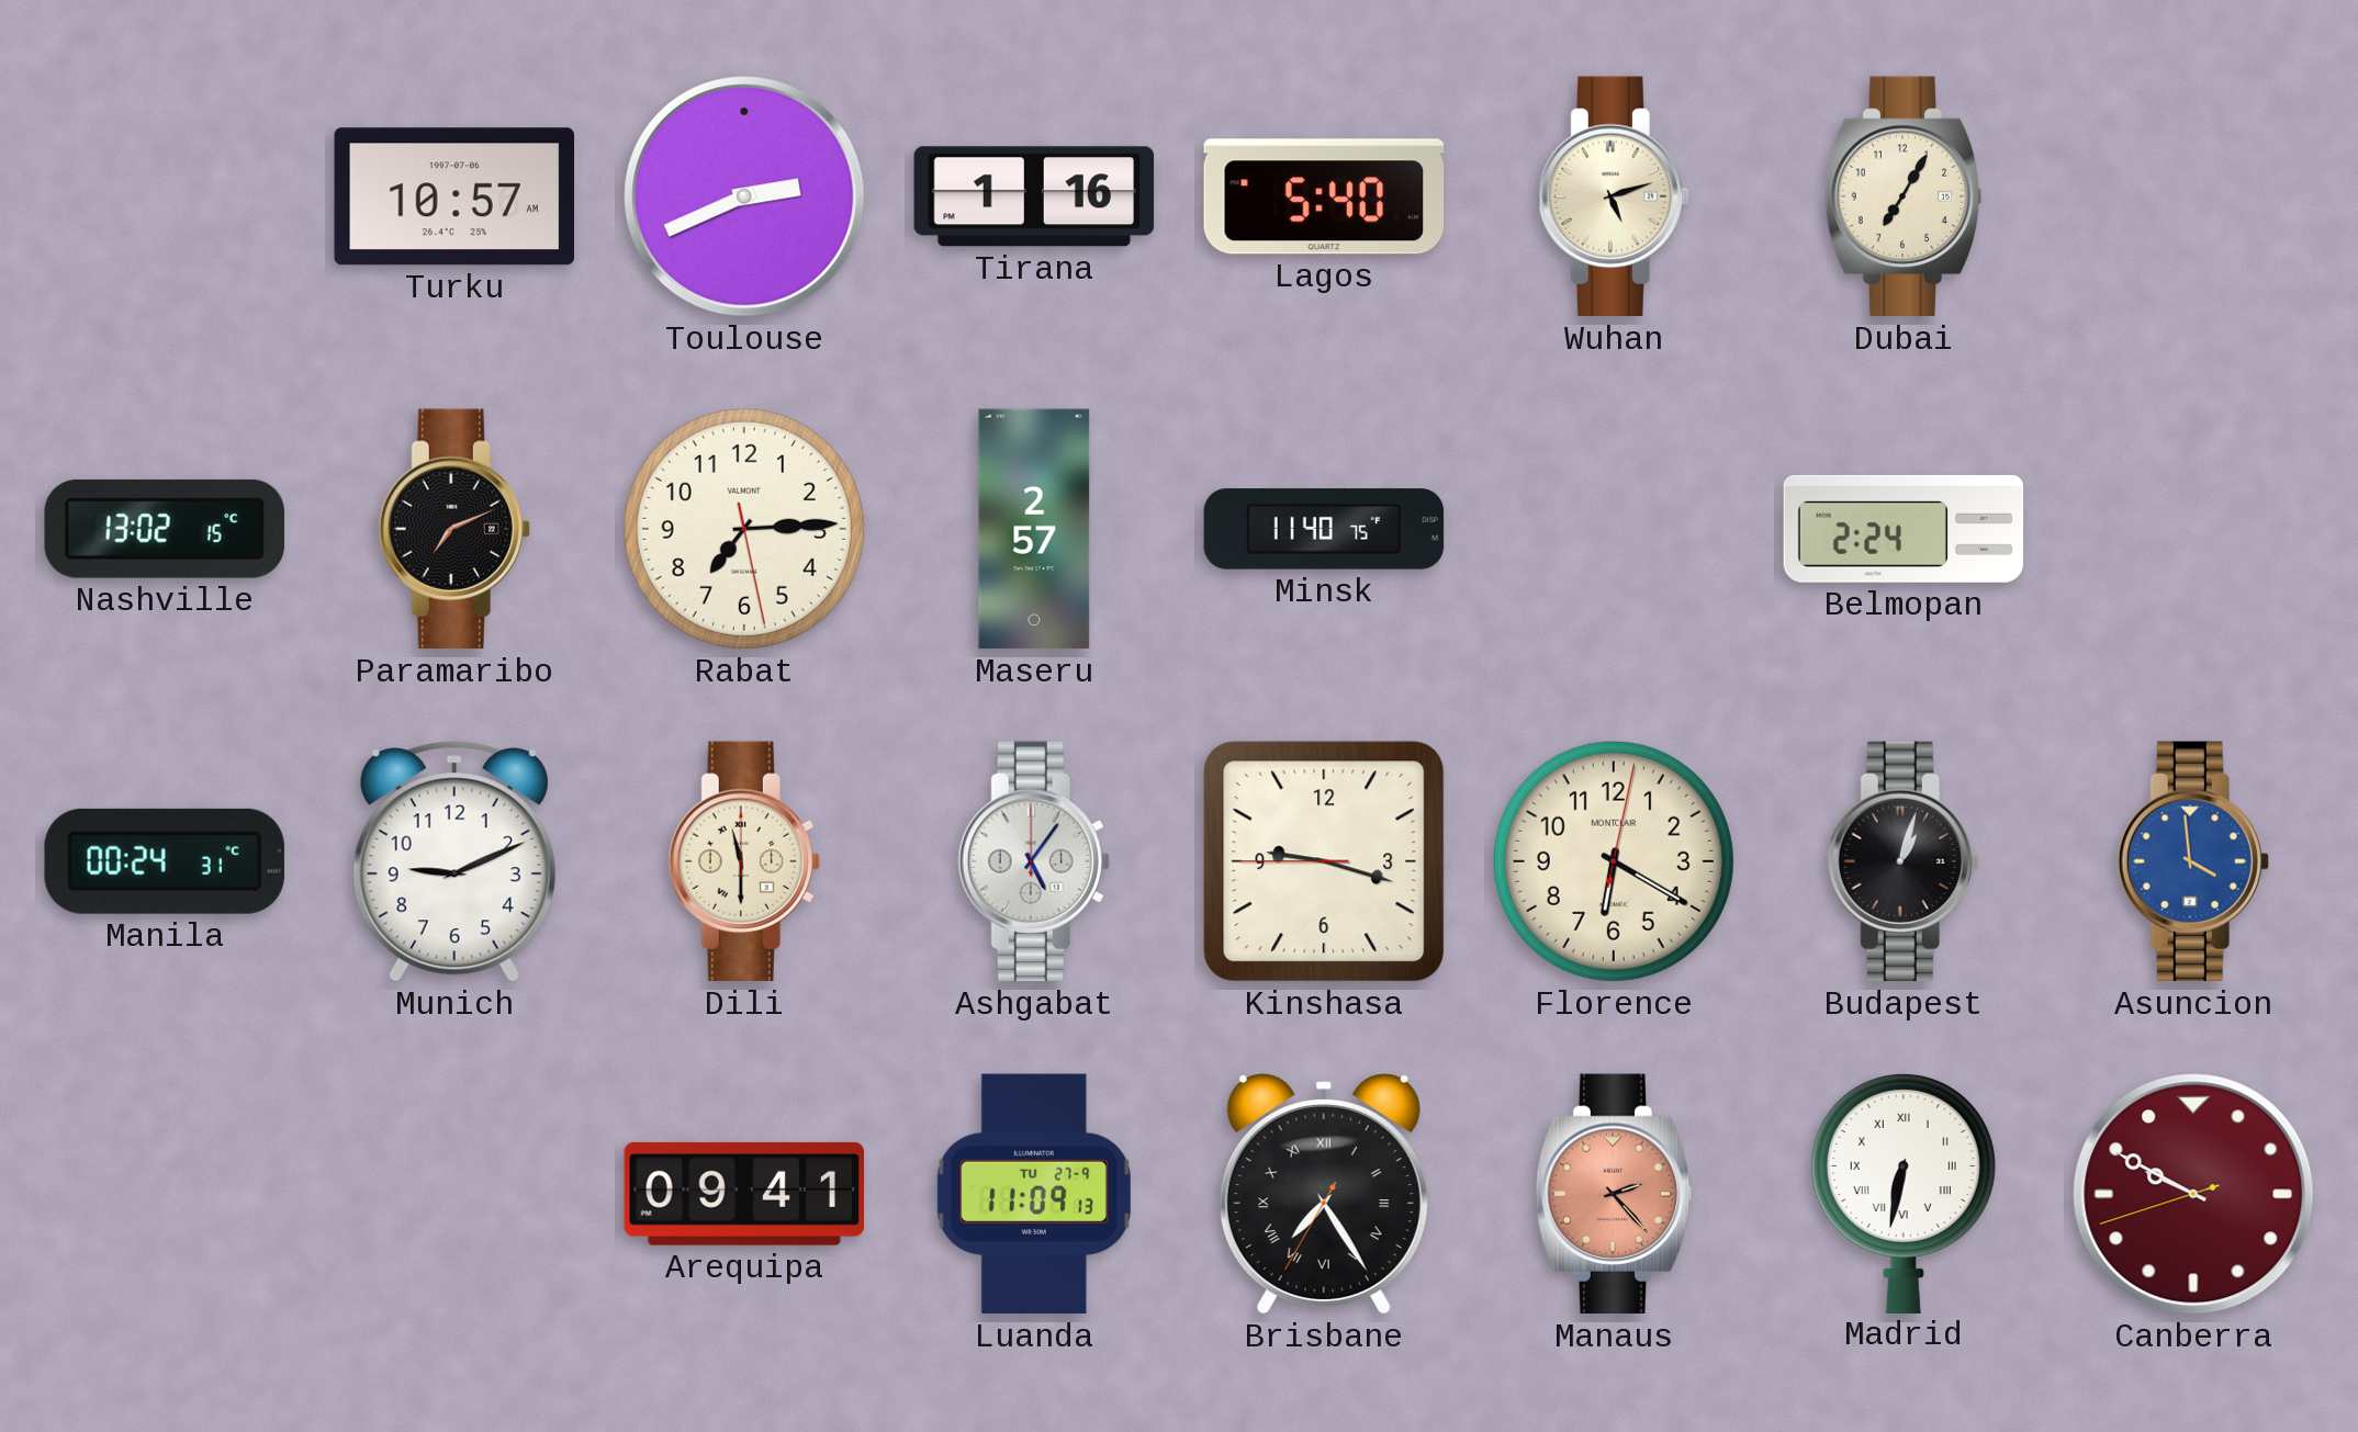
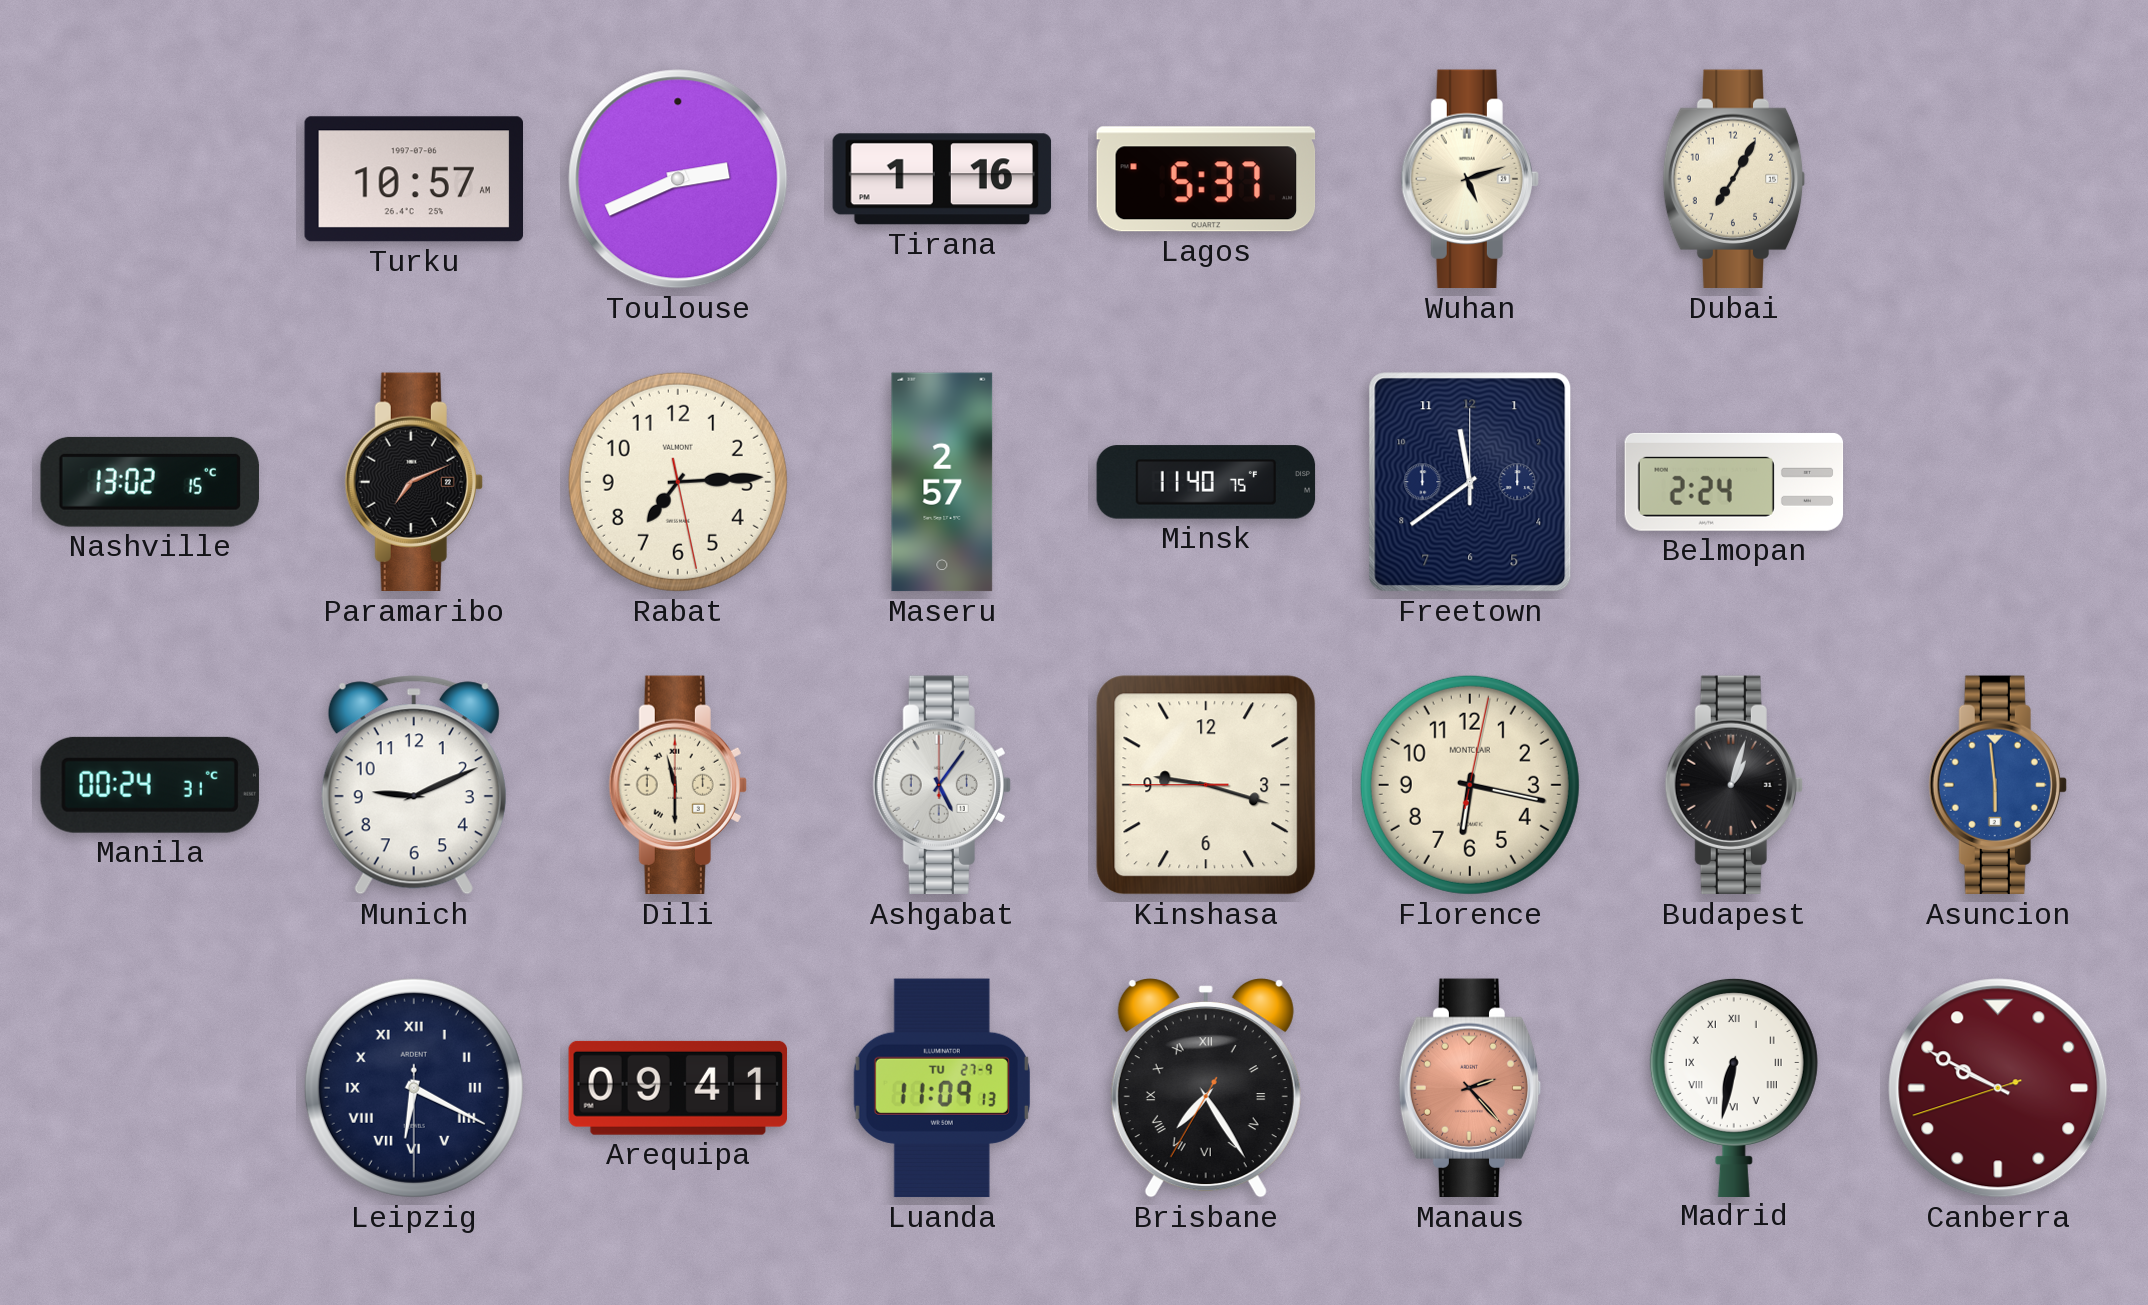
Lagos: 5:40 -> 5:37
Freetown: none -> 11:39
Florence: 6:20 -> 6:17
Asuncion: 3:59 -> 5:59
Leipzig: none -> 6:19
